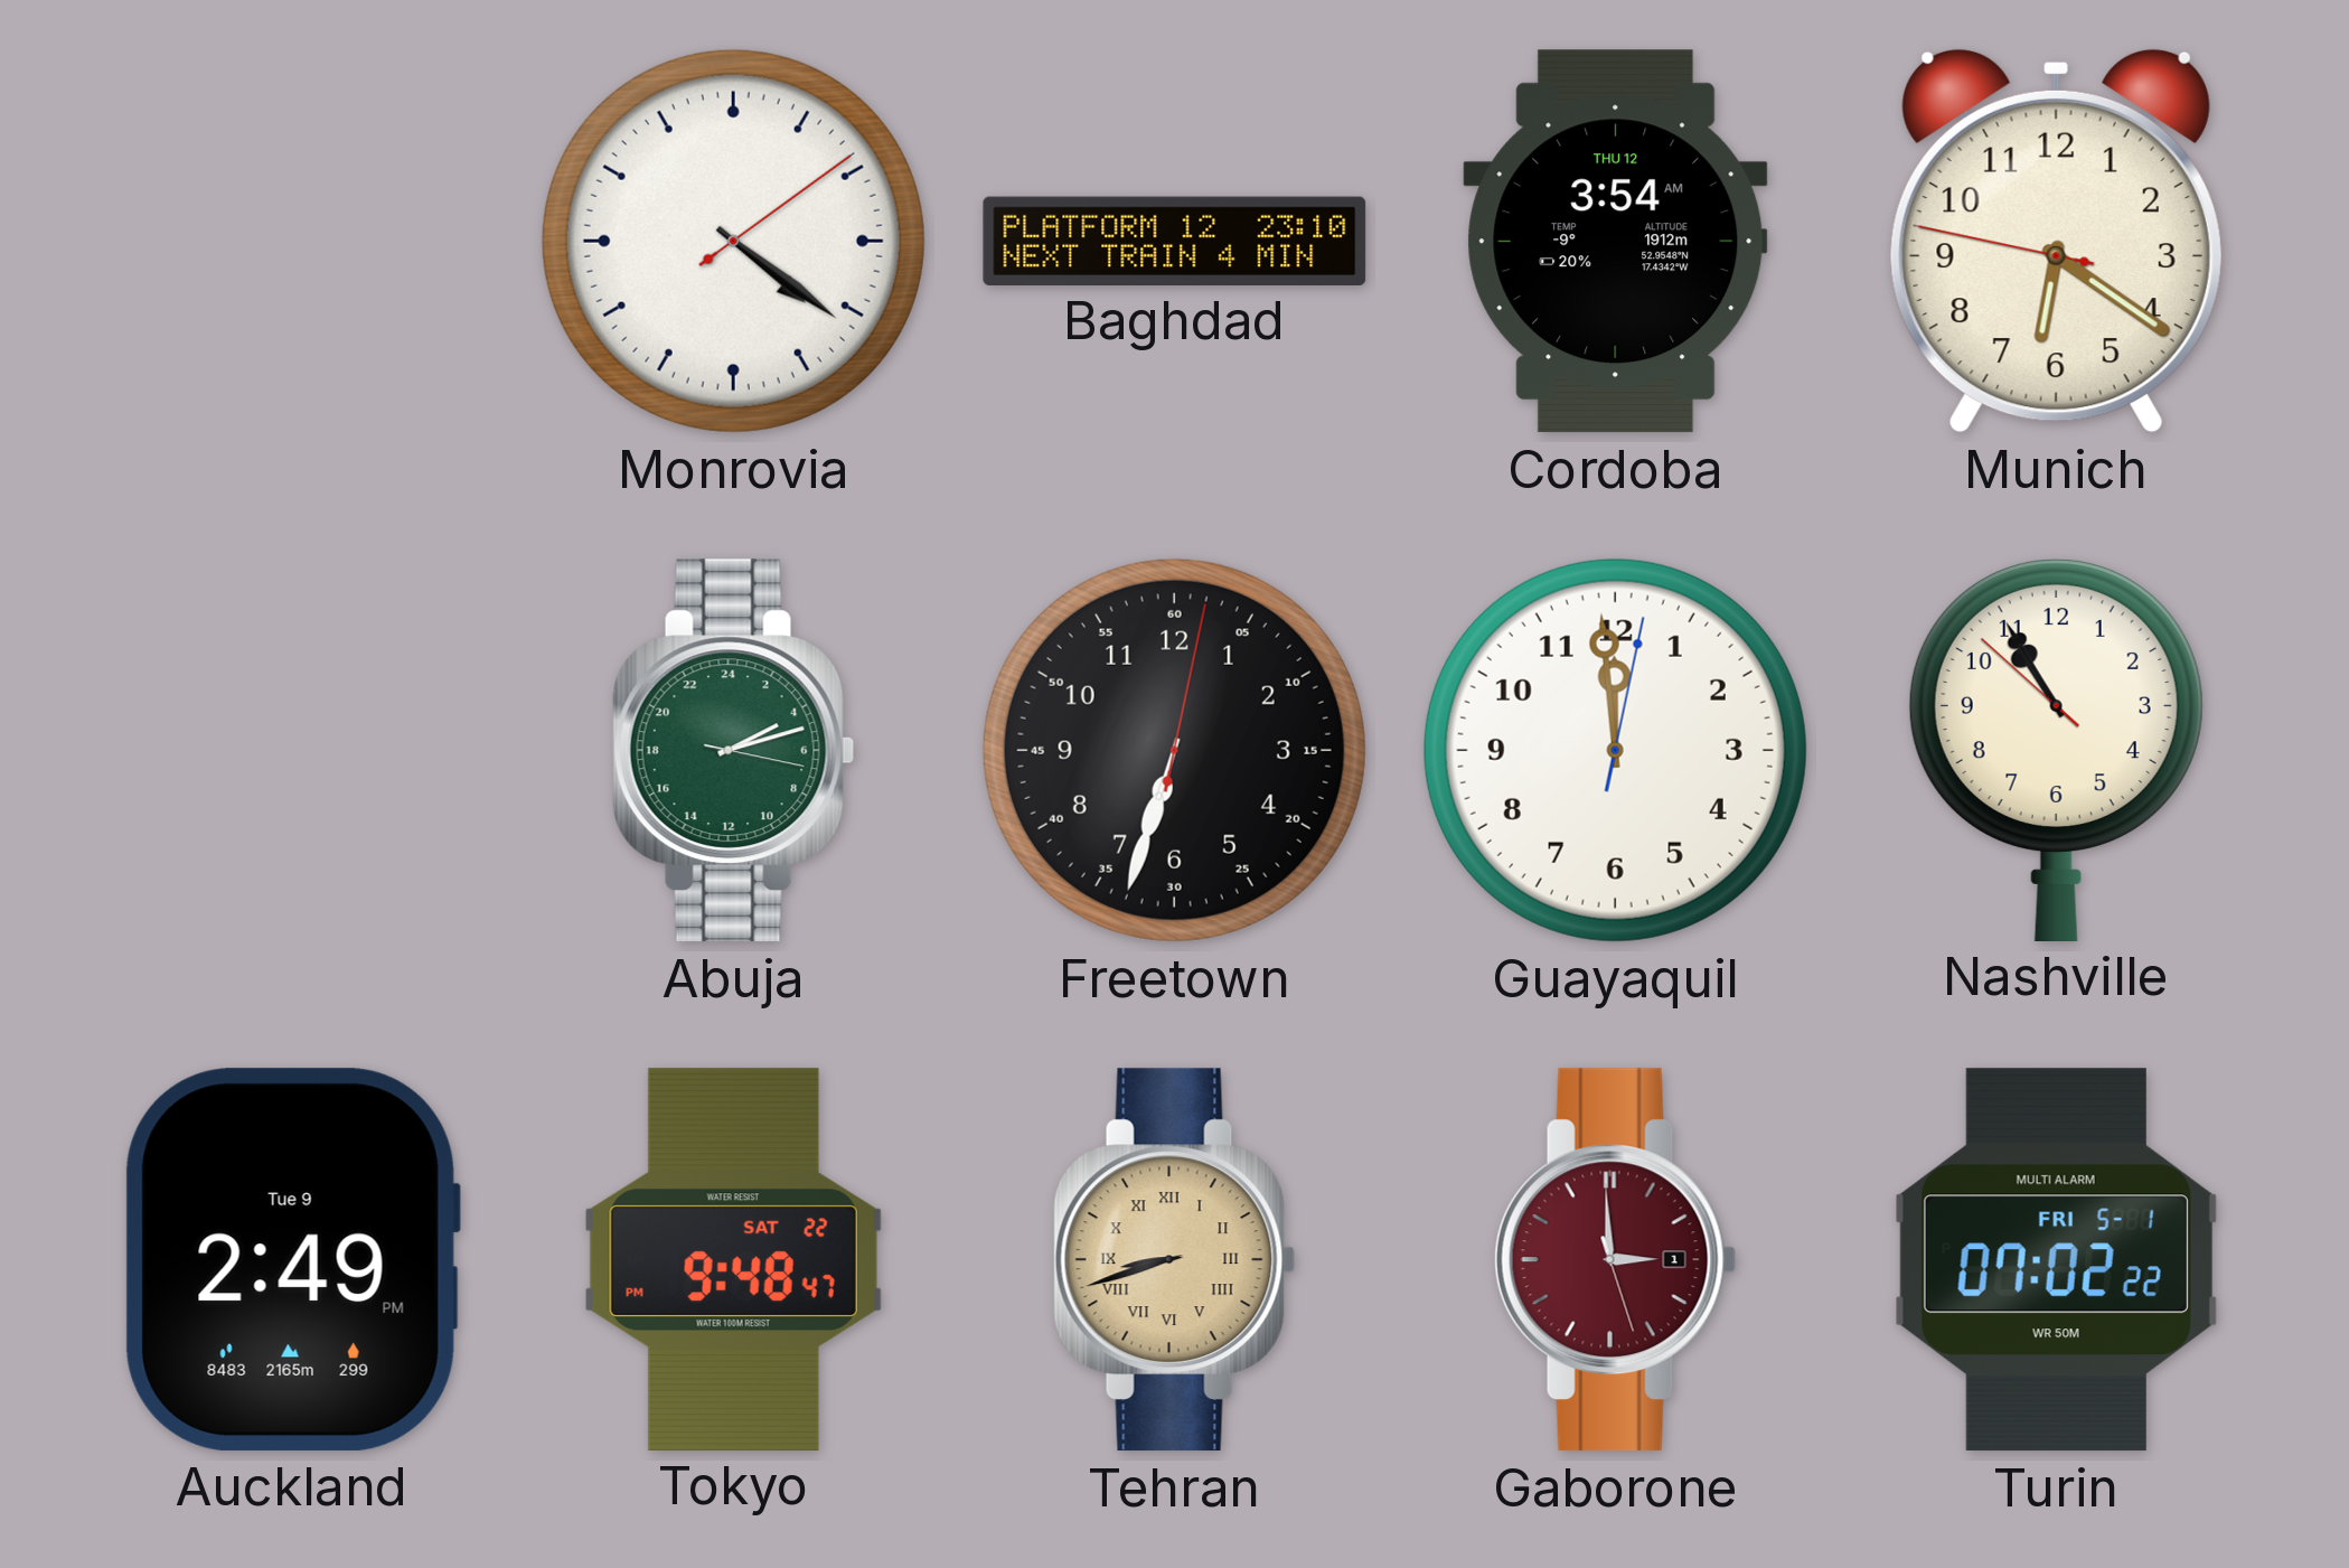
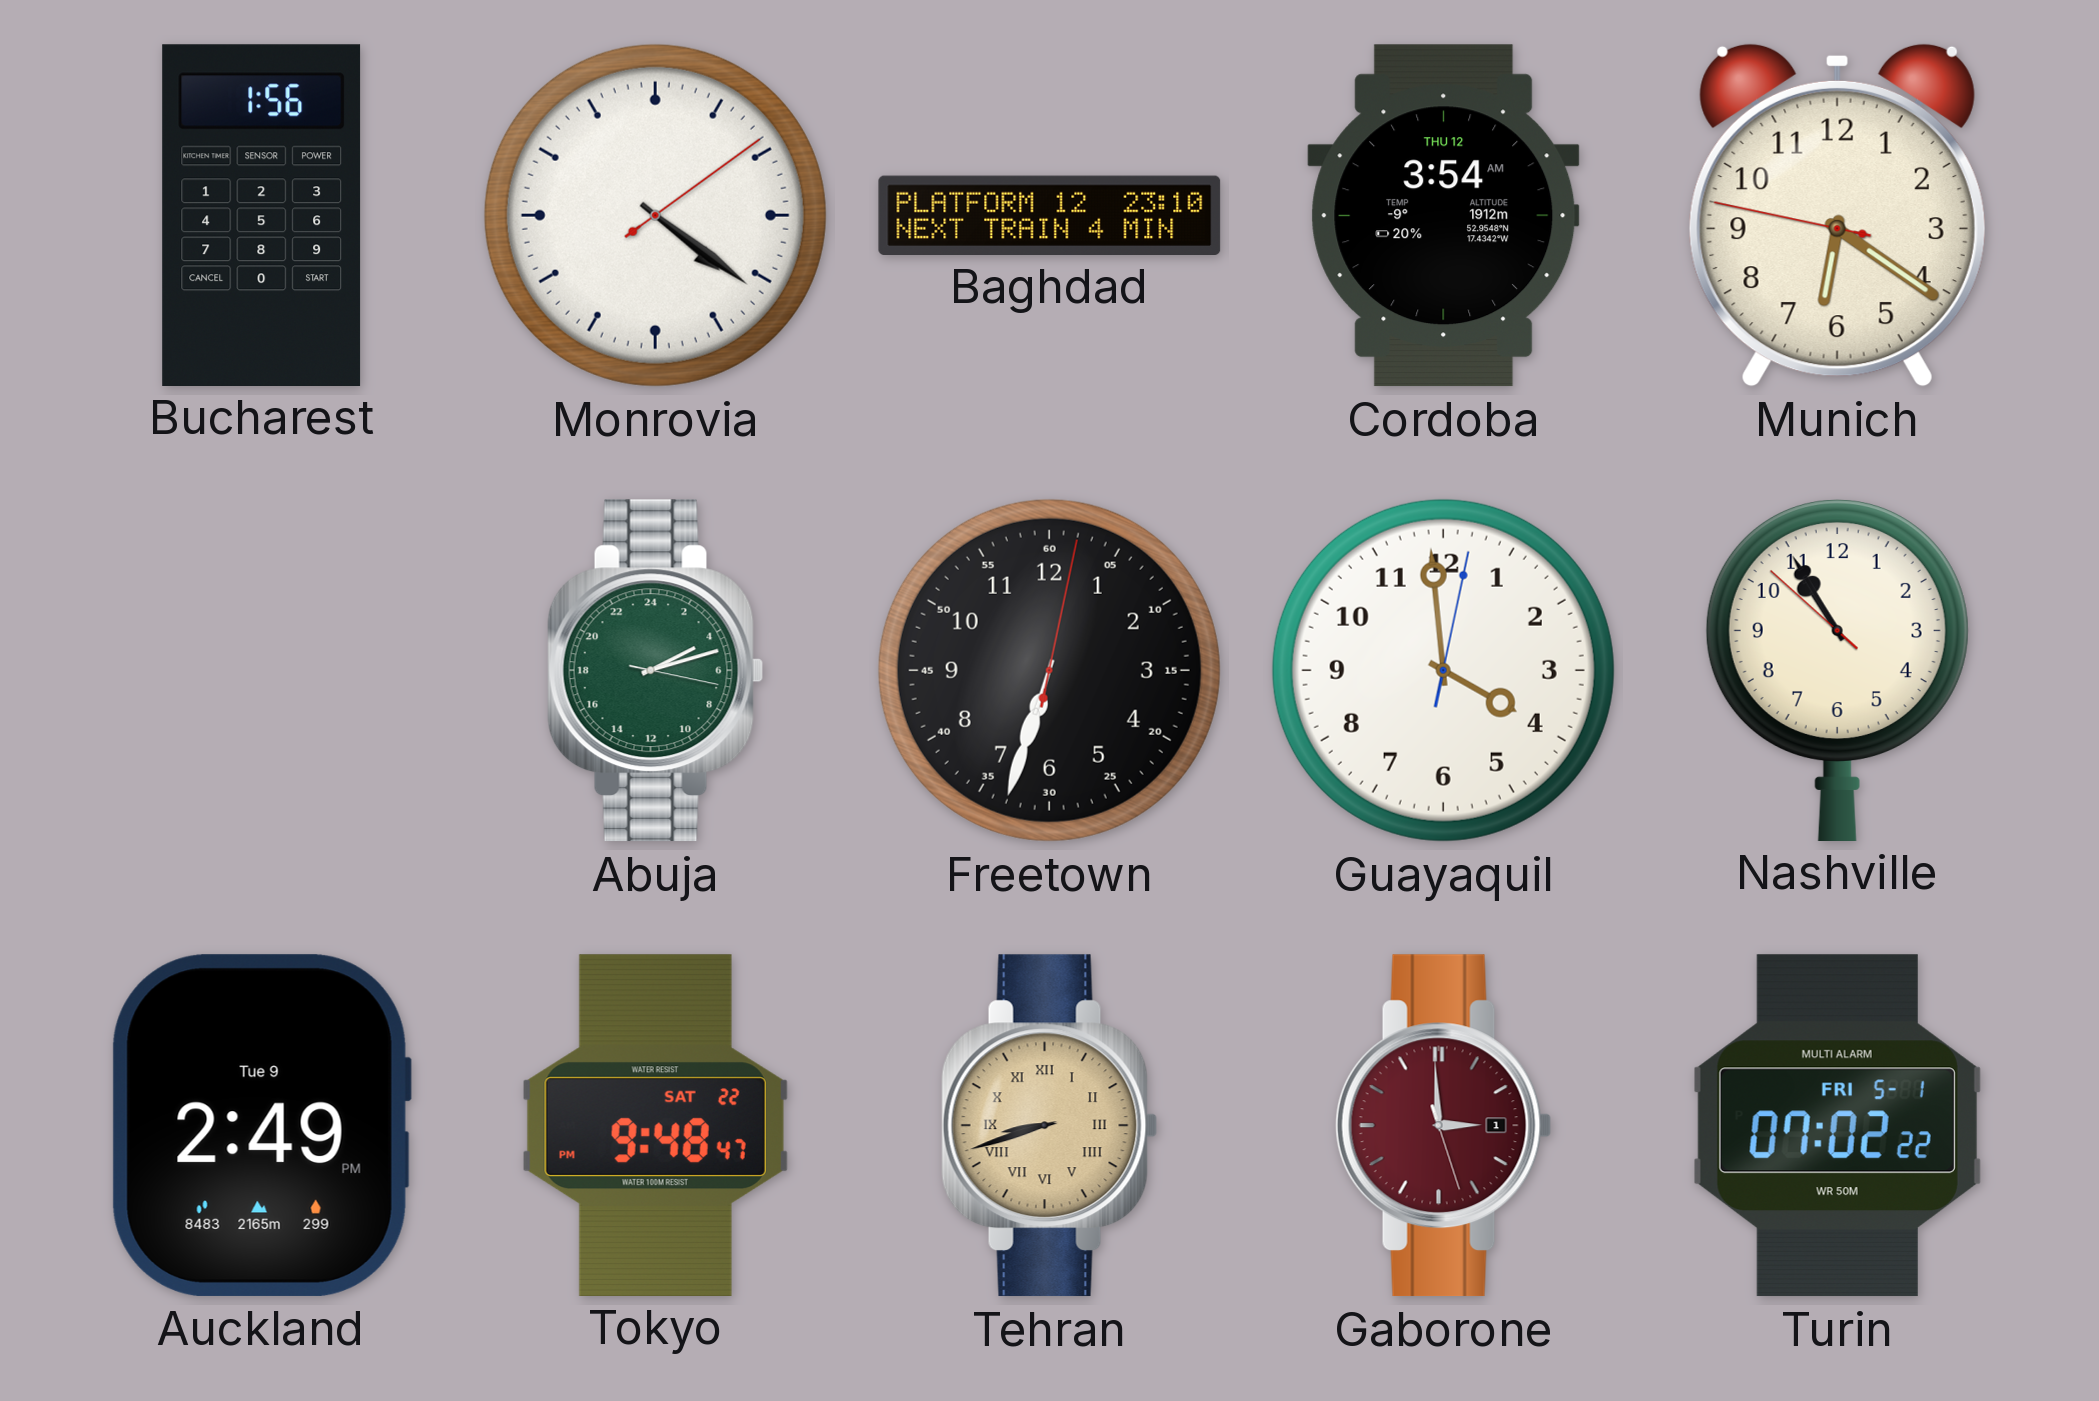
Bucharest: none -> 1:56
Guayaquil: 11:59 -> 3:59
